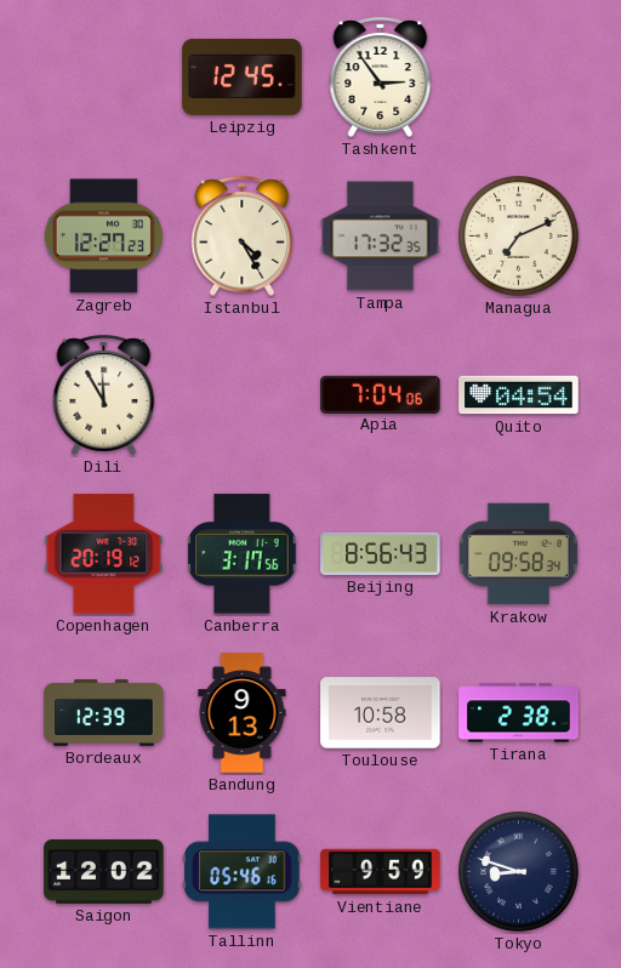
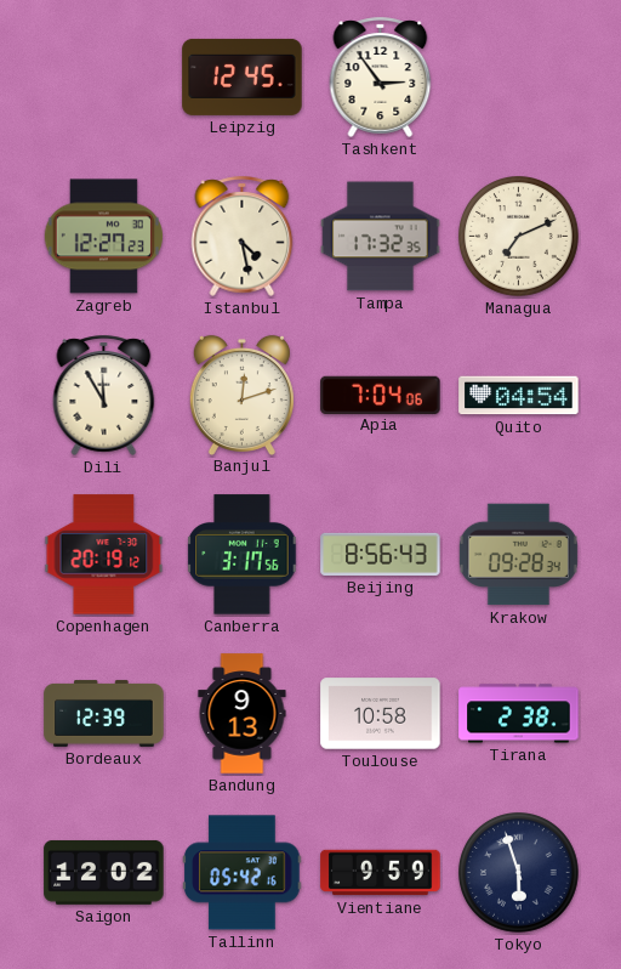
Istanbul: 4:25 -> 4:28
Banjul: none -> 12:12
Krakow: 09:58 -> 09:28
Tallinn: 05:46 -> 05:42
Tokyo: 8:48 -> 5:57
